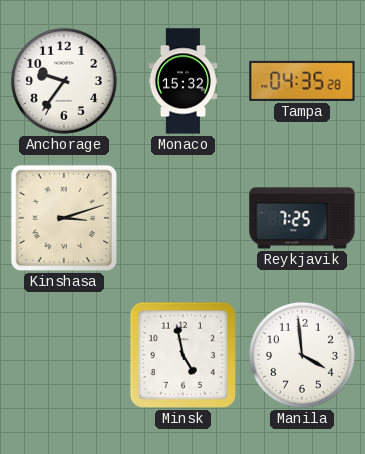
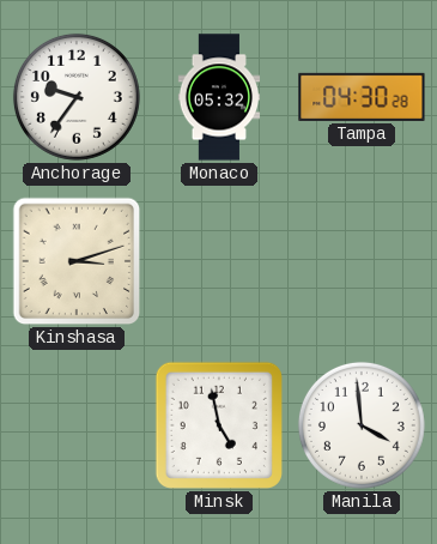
Monaco: 15:32 -> 05:32
Tampa: 04:35 -> 04:30
Reykjavik: 7:25 -> none
